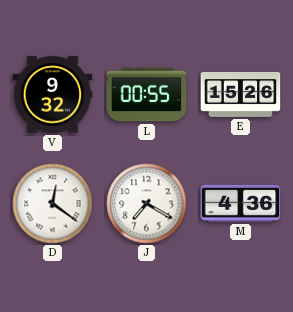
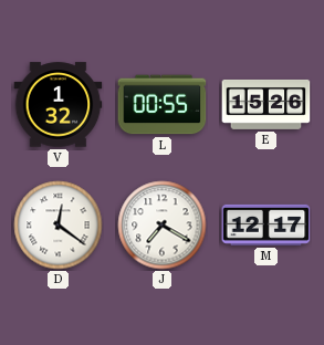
V: 9:32 -> 1:32
M: 4:36 -> 12:17
